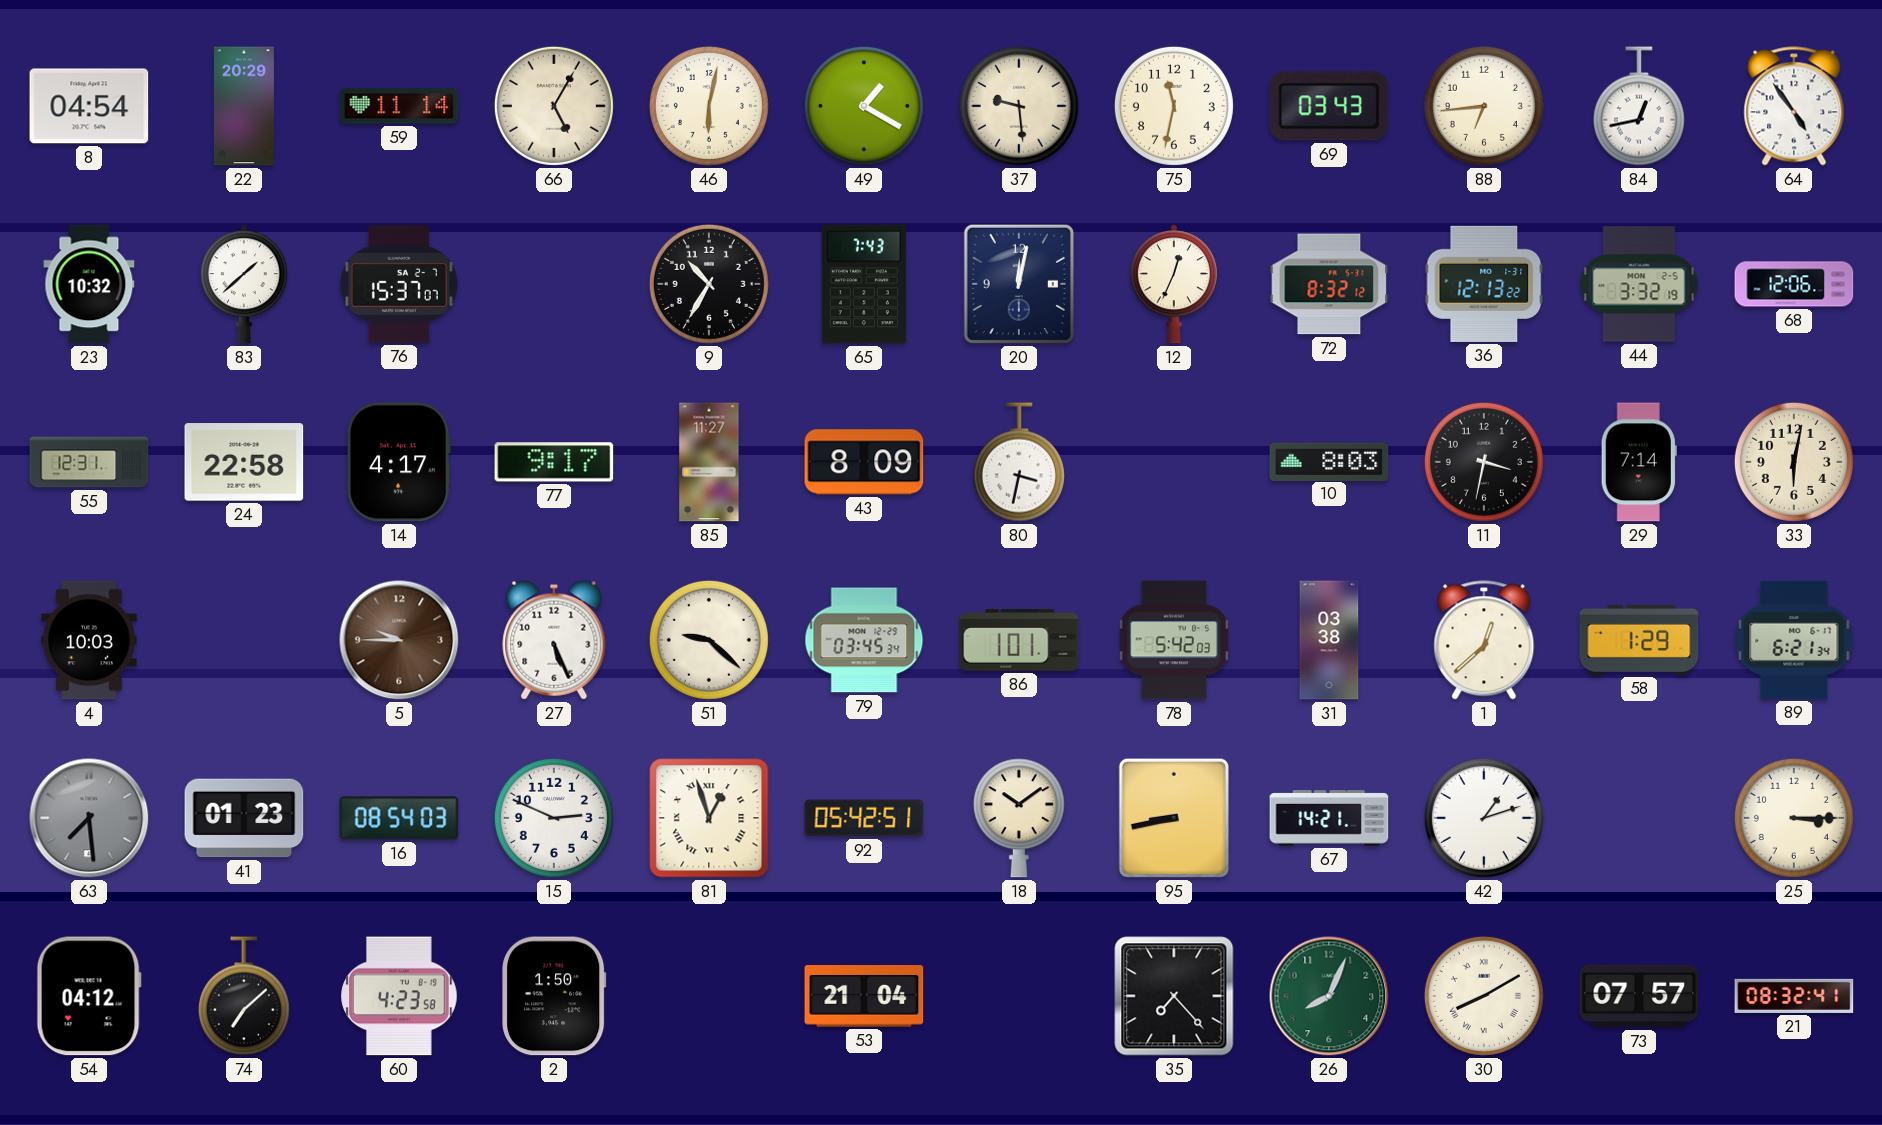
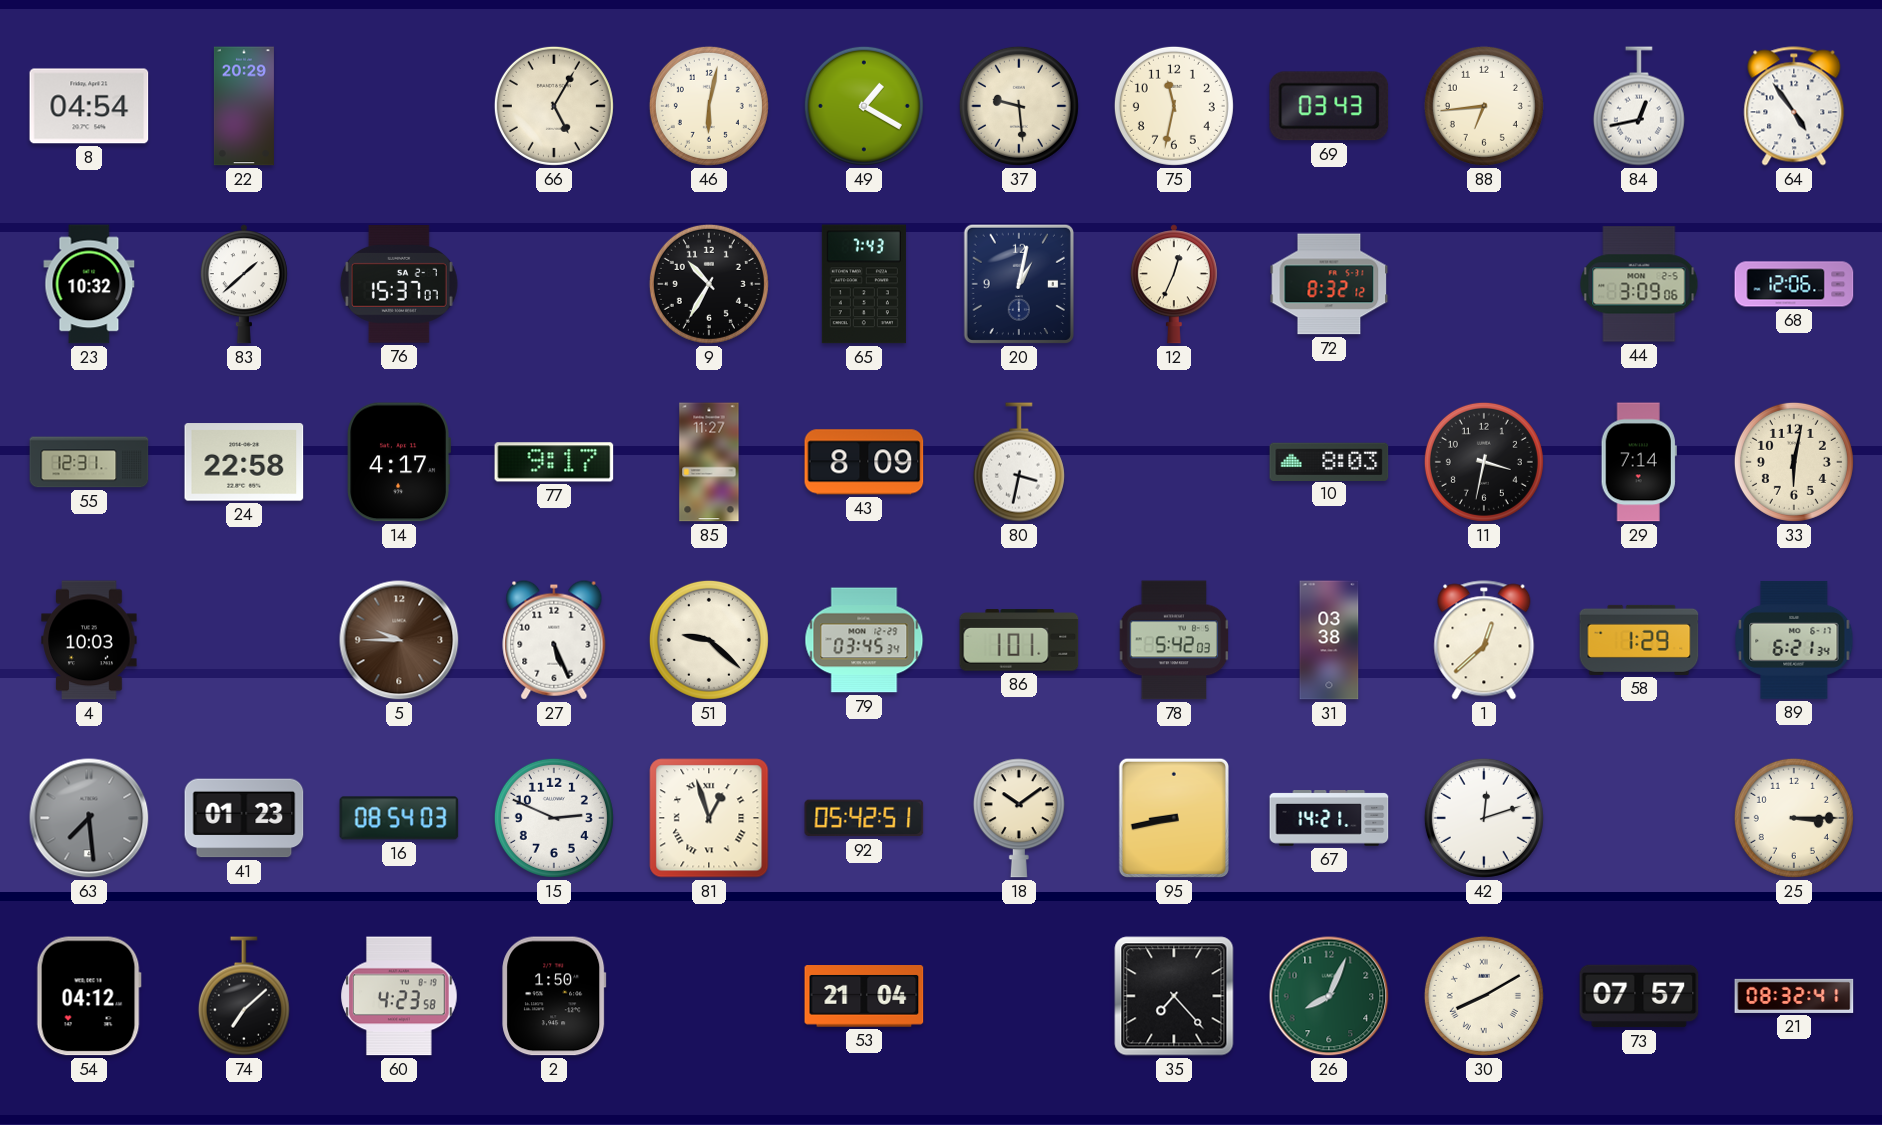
59: 11:14 -> none
20: 12:02 -> 1:02
36: 12:13 -> none
44: 3:32 -> 3:09
42: 1:12 -> 12:12
